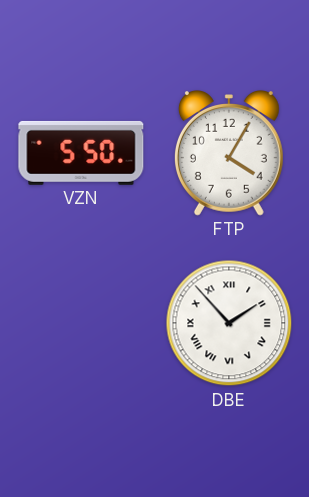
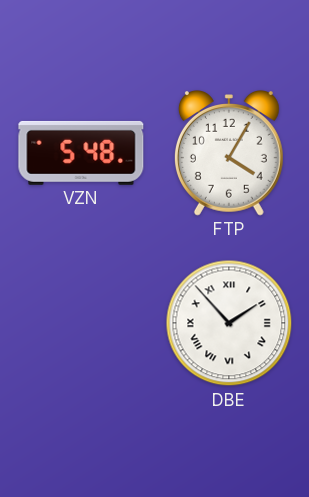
VZN: 5:50 -> 5:48
